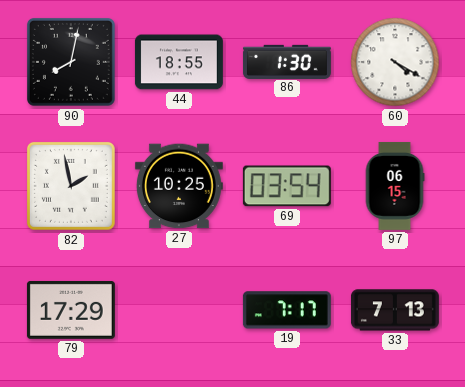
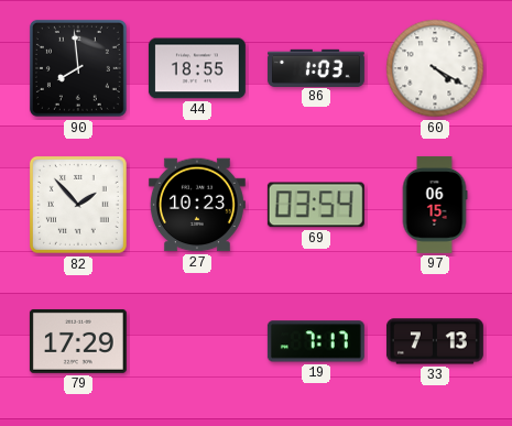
90: 8:02 -> 7:59
86: 1:30 -> 1:03
82: 1:58 -> 1:53
27: 10:25 -> 10:23
